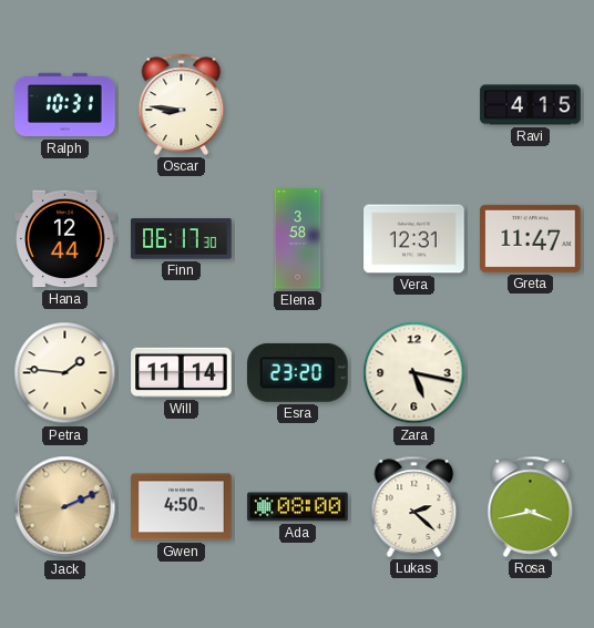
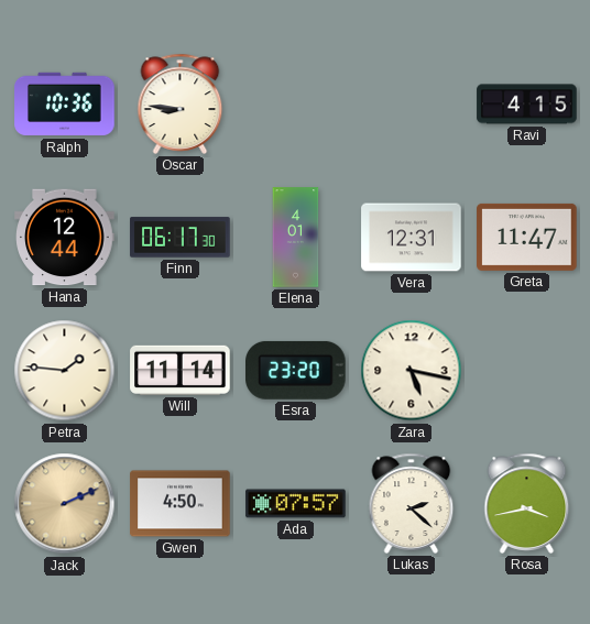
Ralph: 10:31 -> 10:36
Elena: 3:58 -> 4:01
Ada: 08:00 -> 07:57
